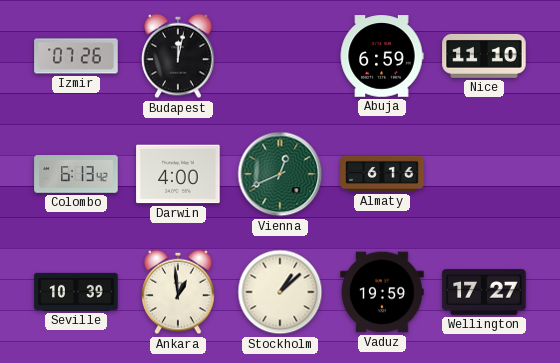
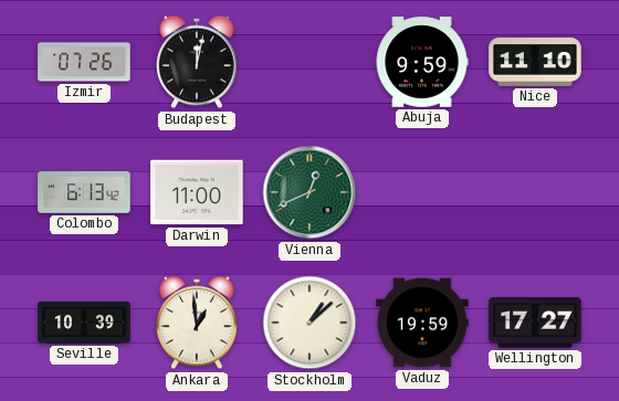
Abuja: 6:59 -> 9:59
Darwin: 4:00 -> 11:00
Almaty: 6:16 -> none
